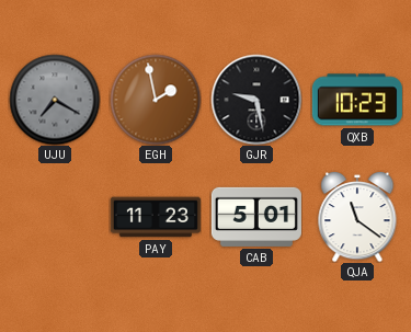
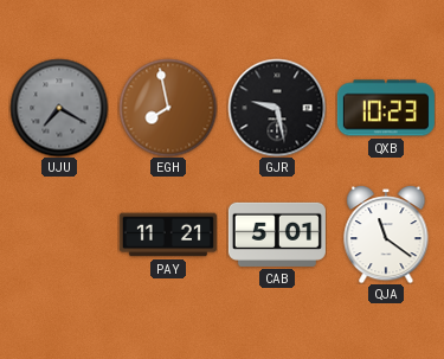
EGH: 1:58 -> 7:58
PAY: 11:23 -> 11:21
